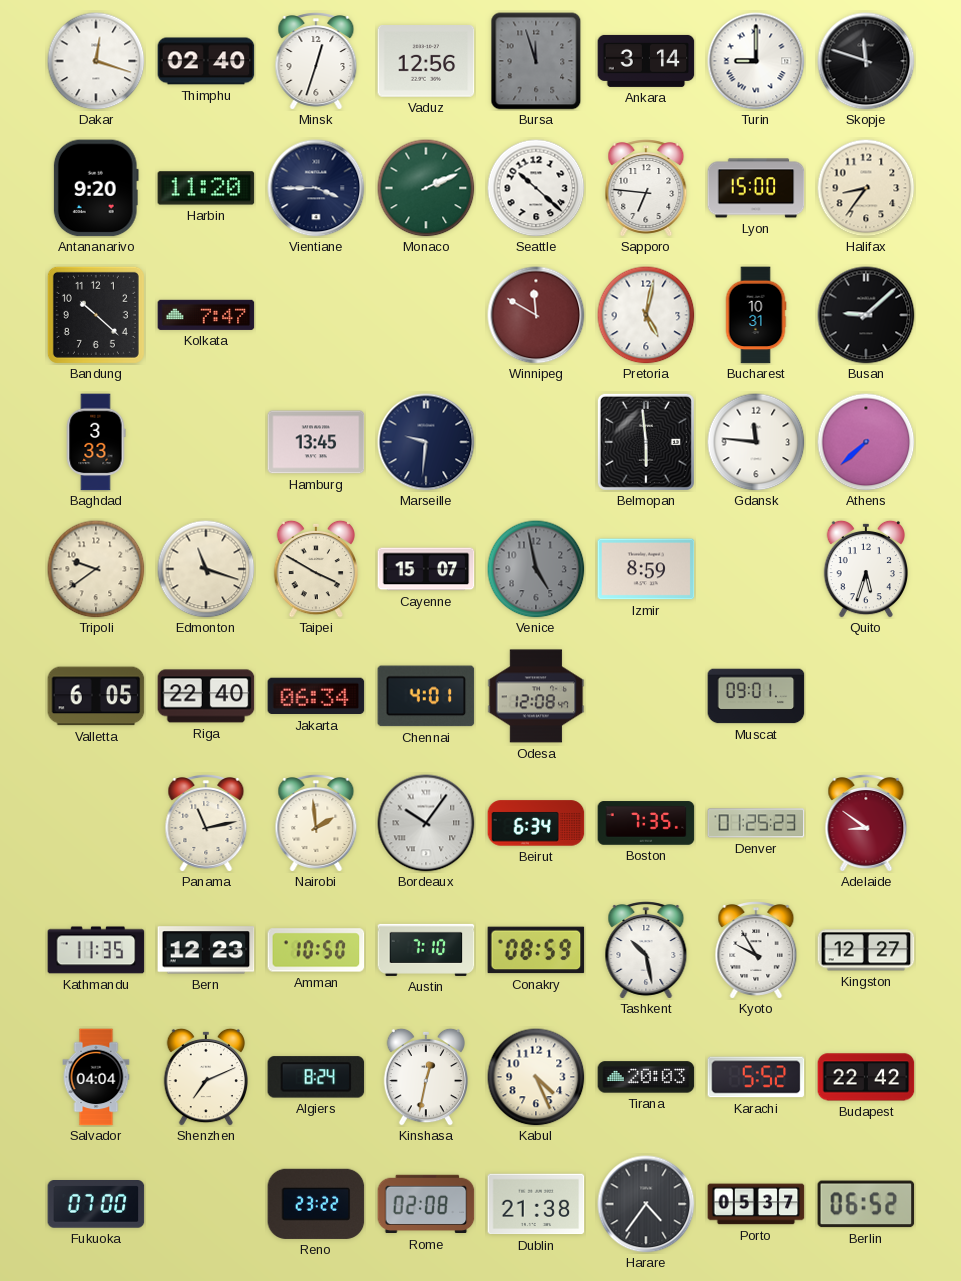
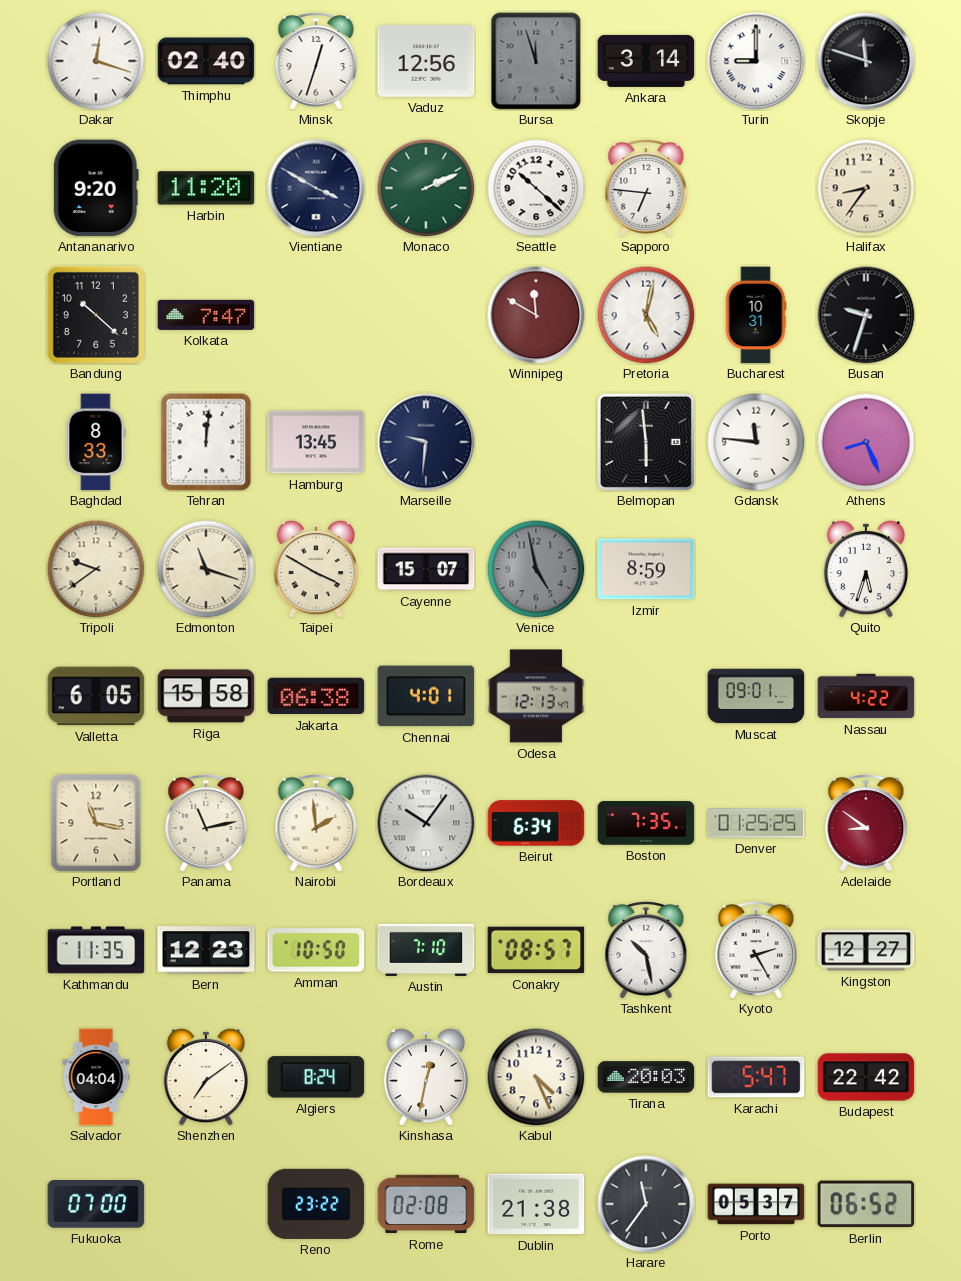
Vientiane: 3:45 -> 3:50
Lyon: 15:00 -> none
Busan: 9:08 -> 9:33
Baghdad: 3:33 -> 8:33
Tehran: none -> 12:01
Athens: 7:38 -> 8:26
Riga: 22:40 -> 15:58
Jakarta: 06:34 -> 06:38
Odesa: 12:08 -> 12:13
Nassau: none -> 4:22
Portland: none -> 11:17
Denver: 01:25:23 -> 01:25:25
Conakry: 08:59 -> 08:57
Kyoto: 9:55 -> 2:25
Shenzhen: 7:11 -> 7:09
Karachi: 5:52 -> 5:47
Harare: 4:36 -> 11:36
